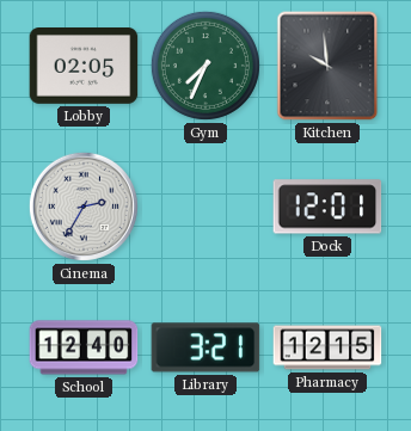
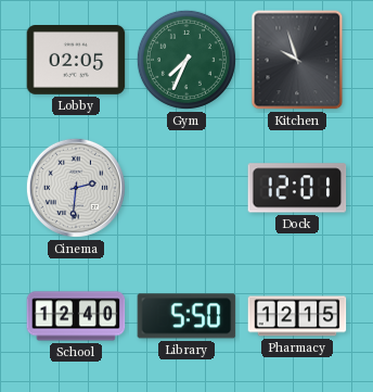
Kitchen: 9:59 -> 9:57
Cinema: 2:35 -> 2:31
Library: 3:21 -> 5:50
